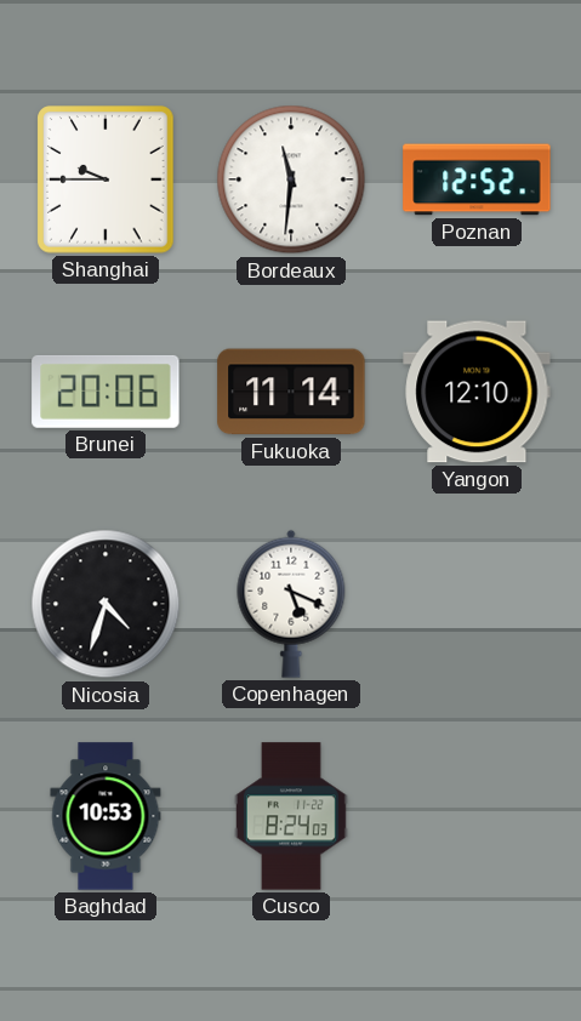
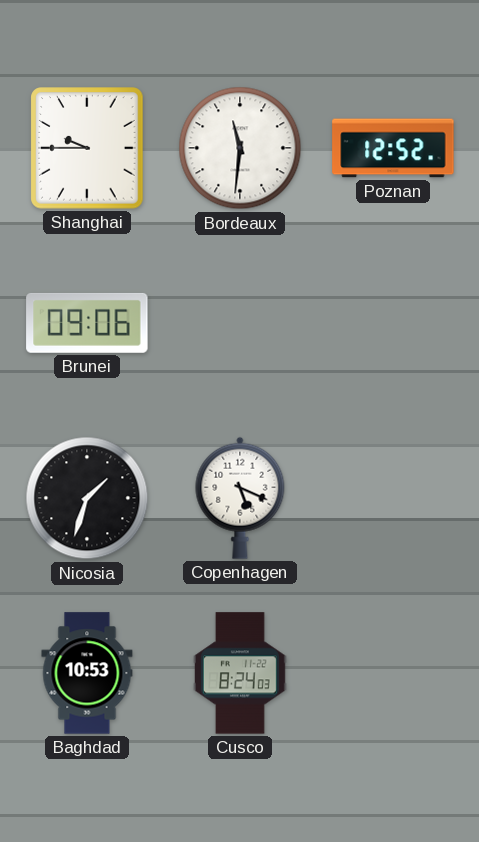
Brunei: 20:06 -> 09:06
Fukuoka: 11:14 -> none
Yangon: 12:10 -> none
Nicosia: 4:33 -> 1:33
